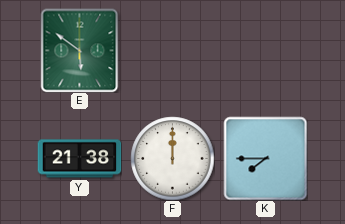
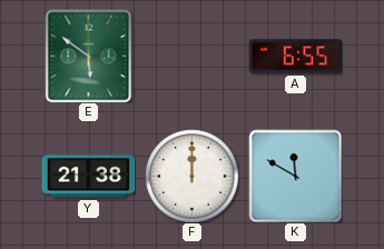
A: none -> 6:55
K: 7:45 -> 11:50
